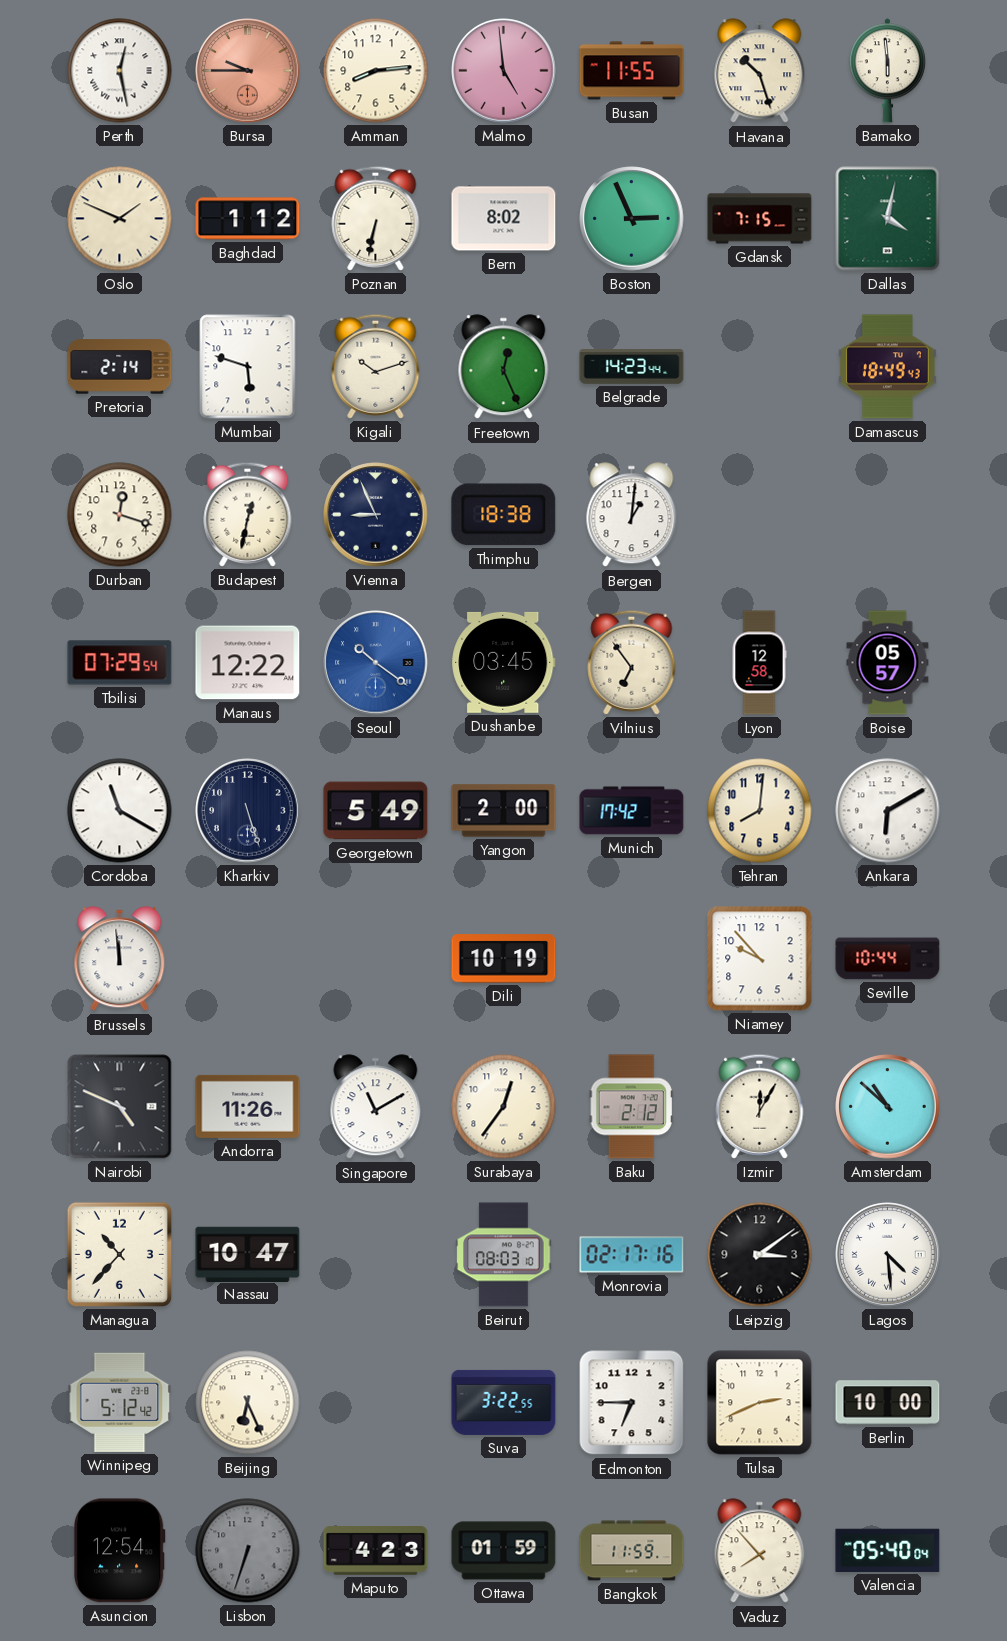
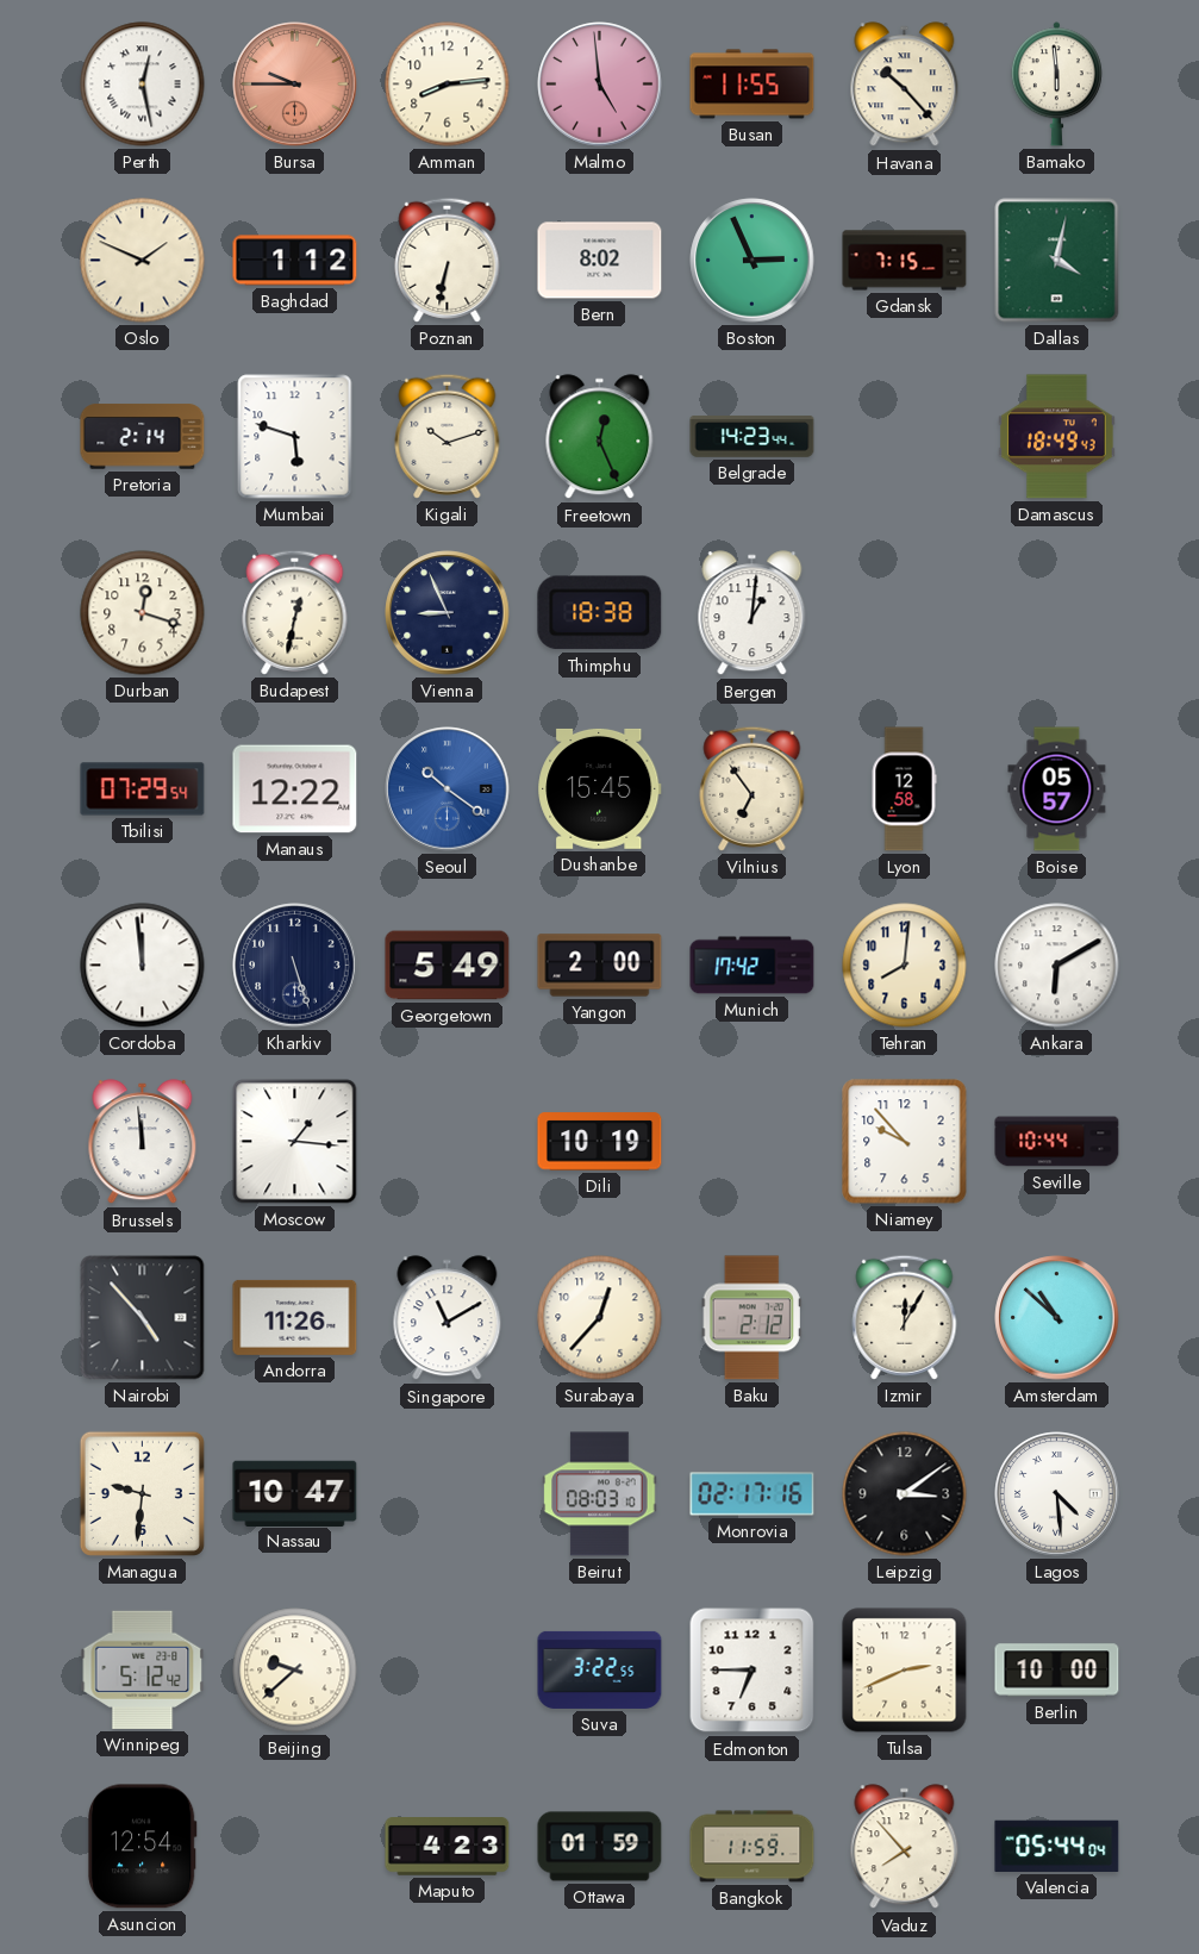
Havana: 10:27 -> 10:23
Dushanbe: 03:45 -> 15:45
Cordoba: 11:20 -> 11:59
Moscow: none -> 1:16
Nairobi: 4:49 -> 4:53
Surabaya: 12:36 -> 12:37
Managua: 10:37 -> 9:31
Beijing: 6:26 -> 9:38
Lisbon: 6:33 -> none
Valencia: 05:40 -> 05:44
